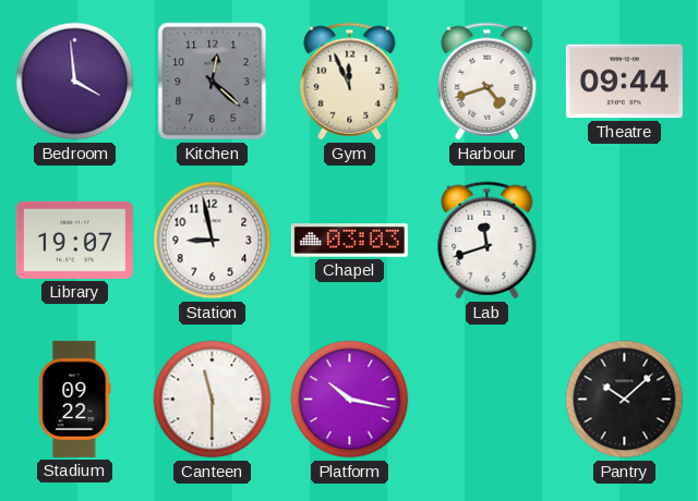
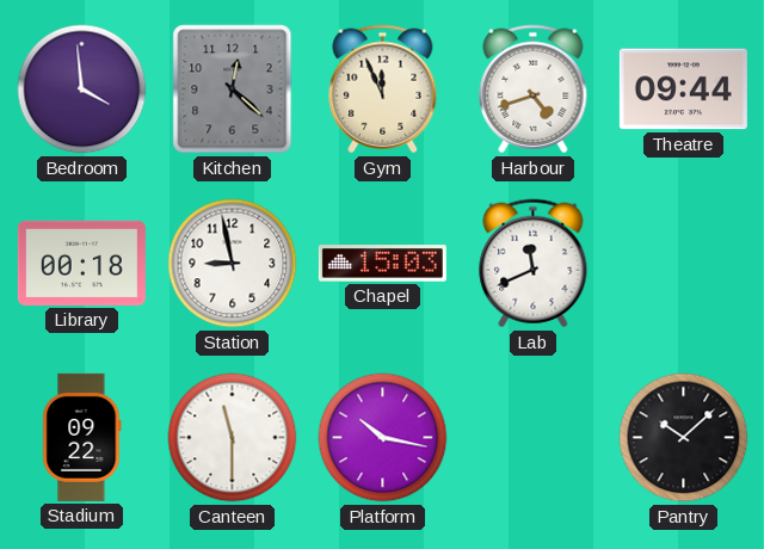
Library: 19:07 -> 00:18
Chapel: 03:03 -> 15:03
Lab: 11:42 -> 11:41
